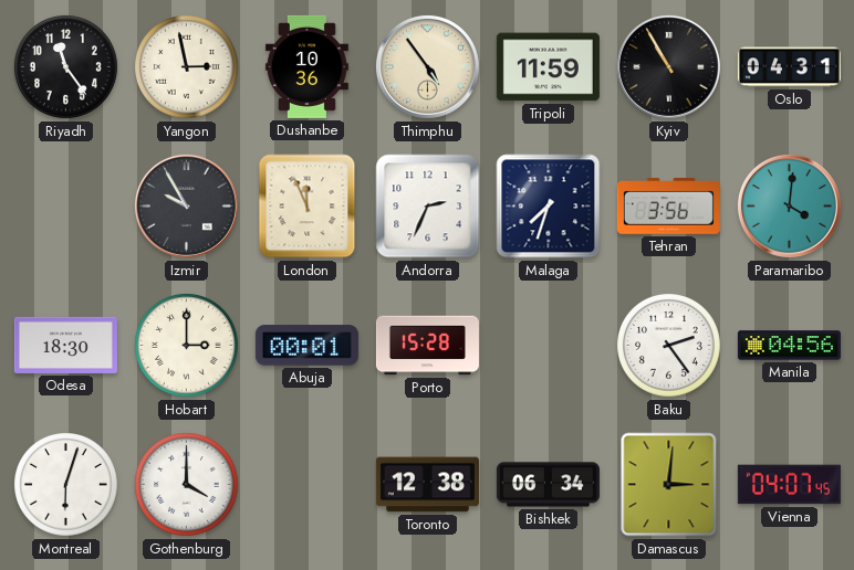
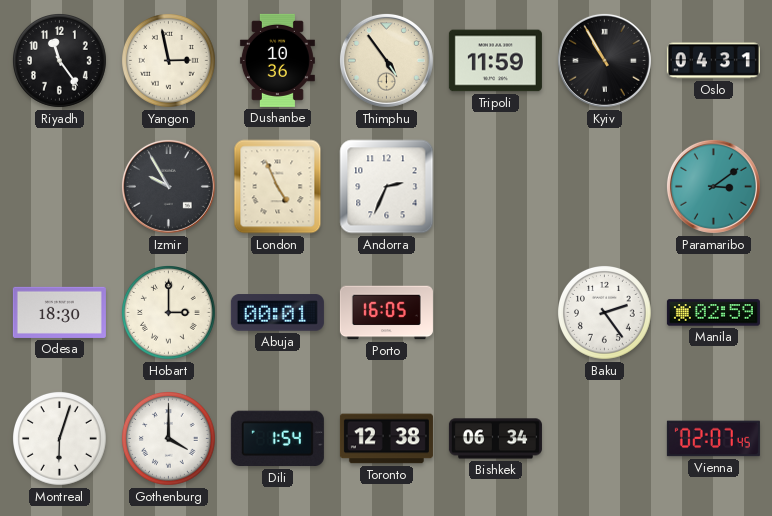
London: 11:56 -> 4:56
Malaga: 7:33 -> none
Tehran: 3:56 -> none
Paramaribo: 4:01 -> 3:09
Porto: 15:28 -> 16:05
Manila: 04:56 -> 02:59
Dili: none -> 1:54
Damascus: 3:01 -> none
Vienna: 04:07 -> 02:07
